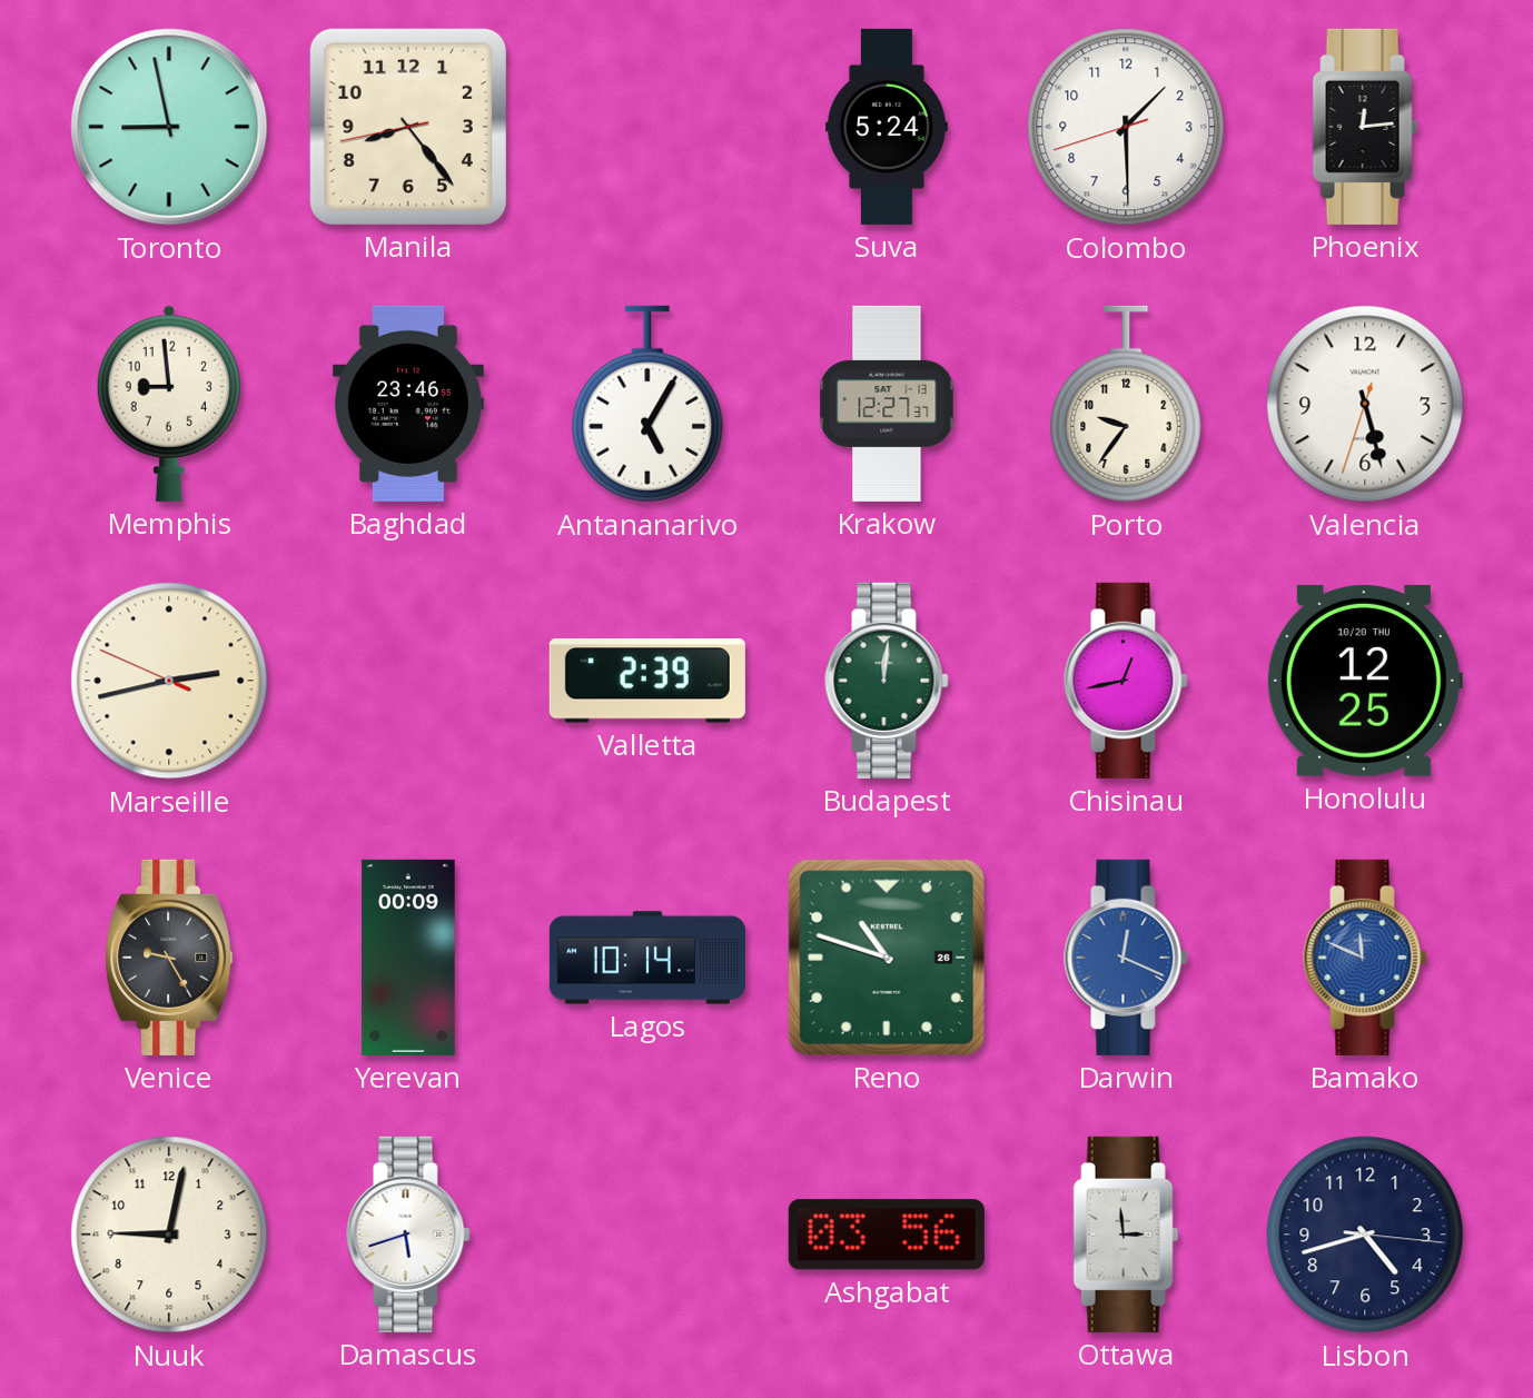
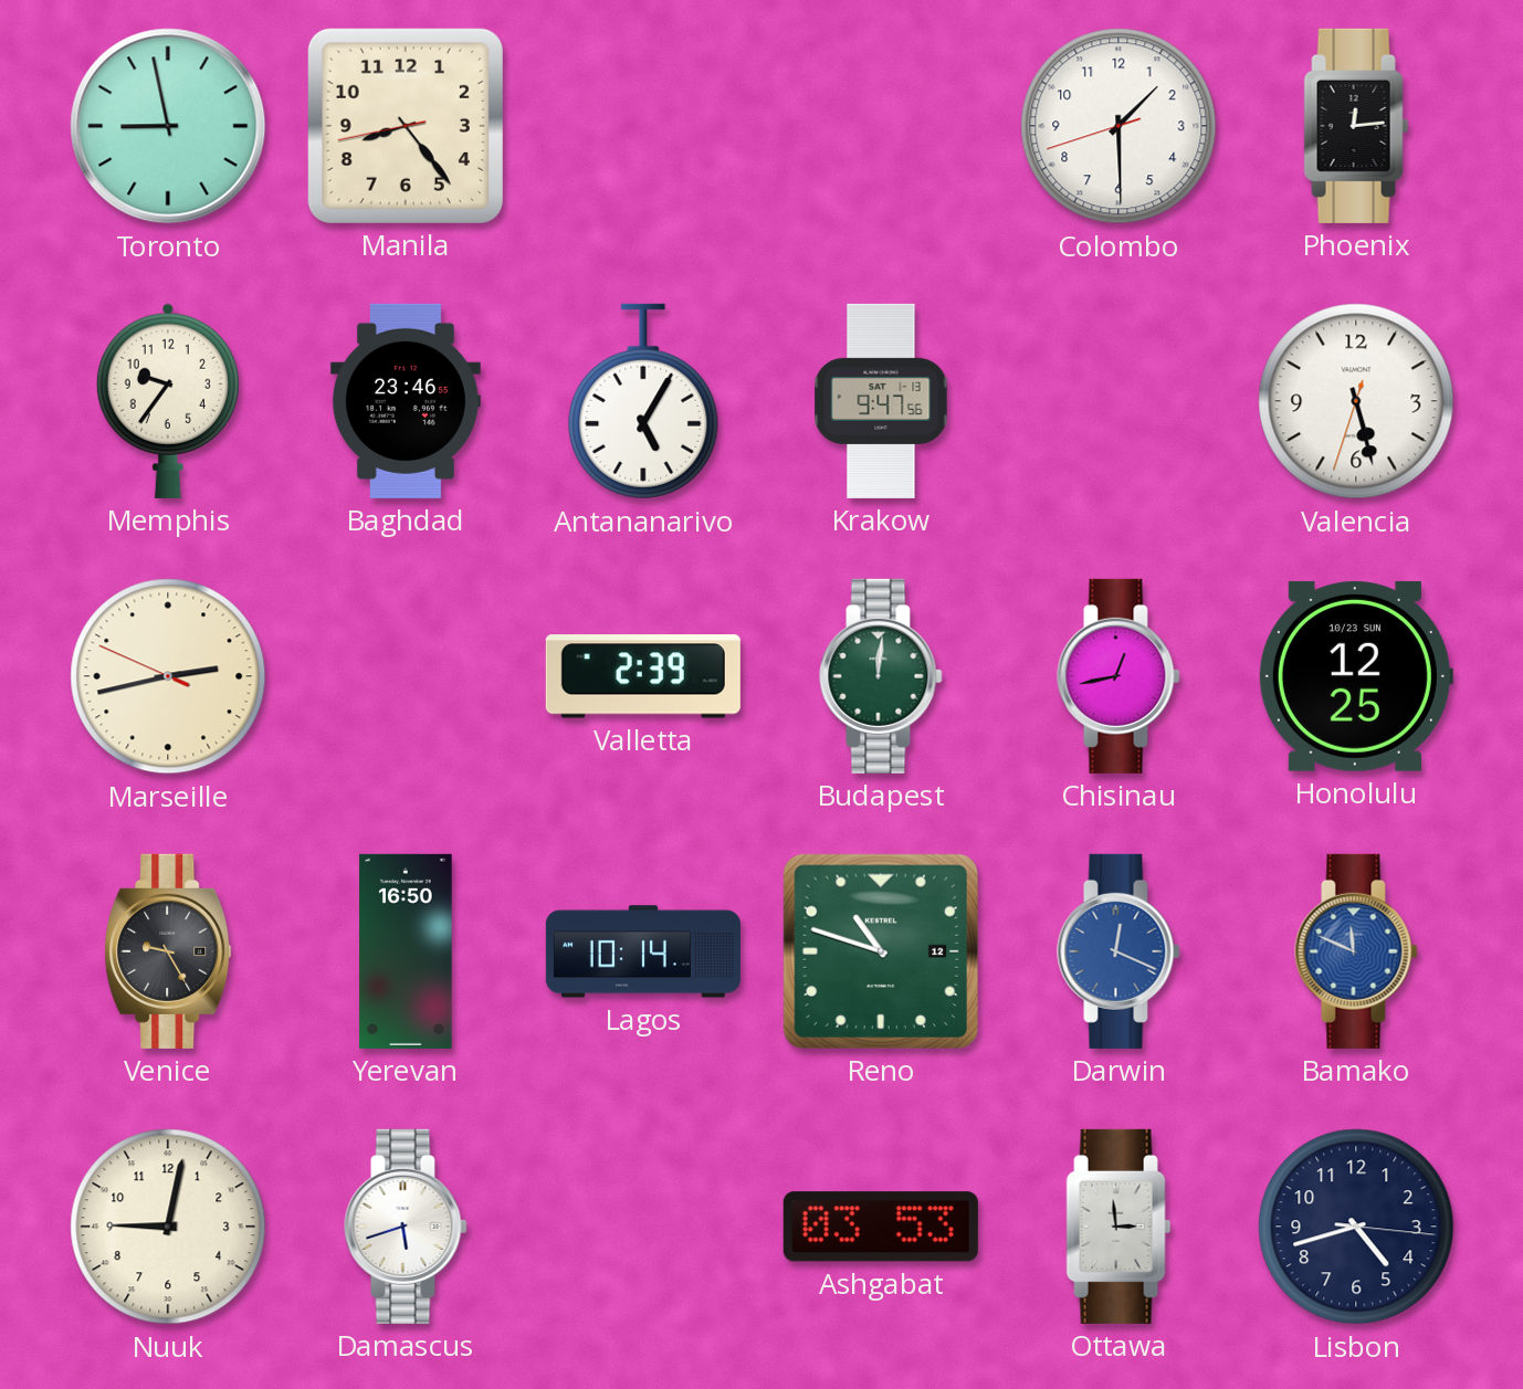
Suva: 5:24 -> none
Memphis: 8:59 -> 9:36
Krakow: 12:27 -> 9:47
Porto: 9:36 -> none
Honolulu date: 10/20 THU -> 10/23 SUN
Yerevan: 00:09 -> 16:50
Reno date: 26 -> 12
Ashgabat: 03:56 -> 03:53
